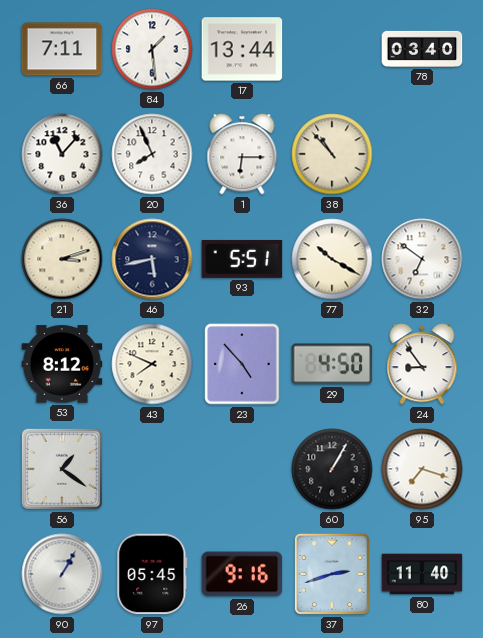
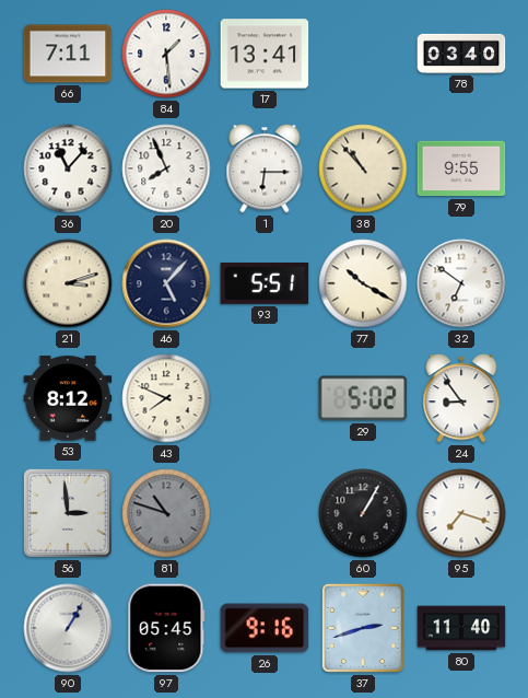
17: 13:44 -> 13:41
79: none -> 9:55
46: 5:43 -> 5:07
23: 4:53 -> none
29: 4:50 -> 5:02
56: 1:21 -> 2:59
81: none -> 10:48
